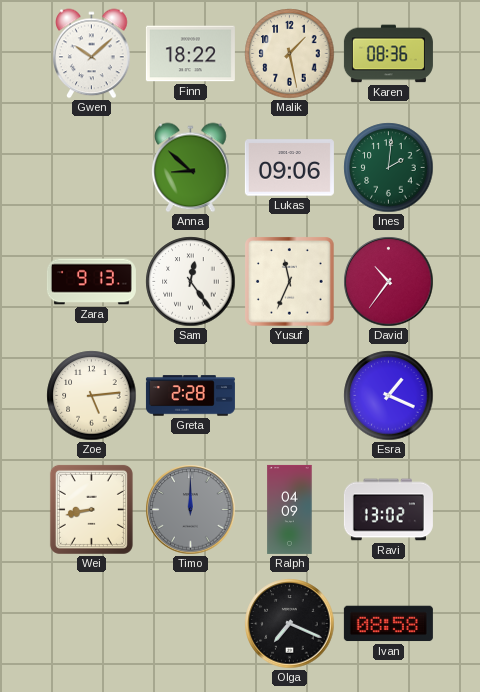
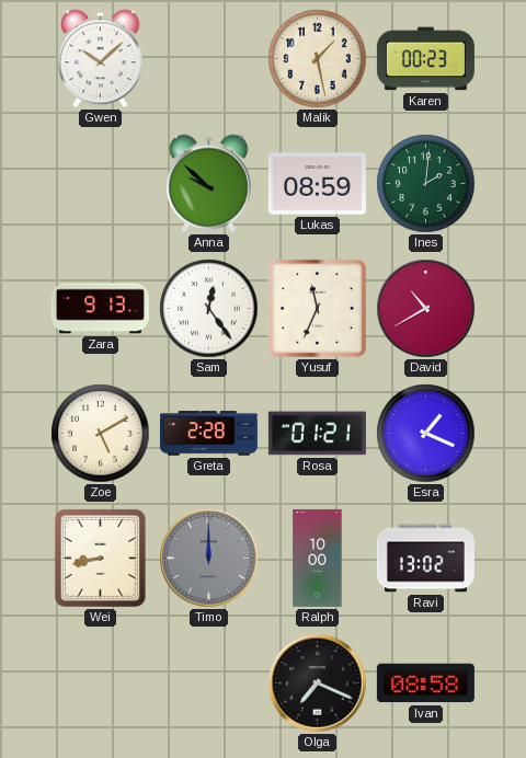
Finn: 18:22 -> none
Karen: 08:36 -> 00:23
Anna: 8:52 -> 9:52
Lukas: 09:06 -> 08:59
David: 10:36 -> 10:40
Zoe: 5:14 -> 5:10
Rosa: none -> 01:21
Ralph: 04:09 -> 10:00
